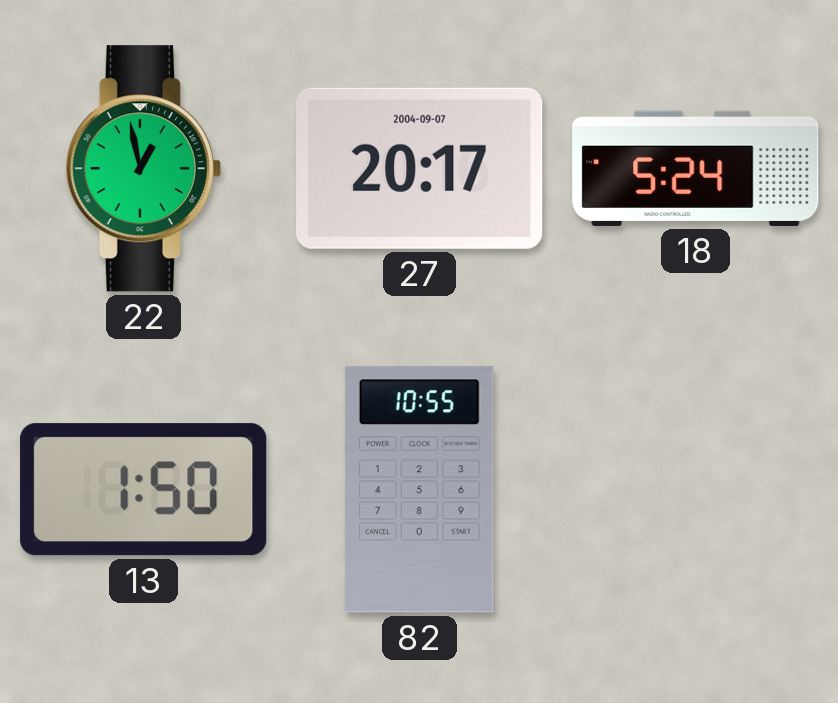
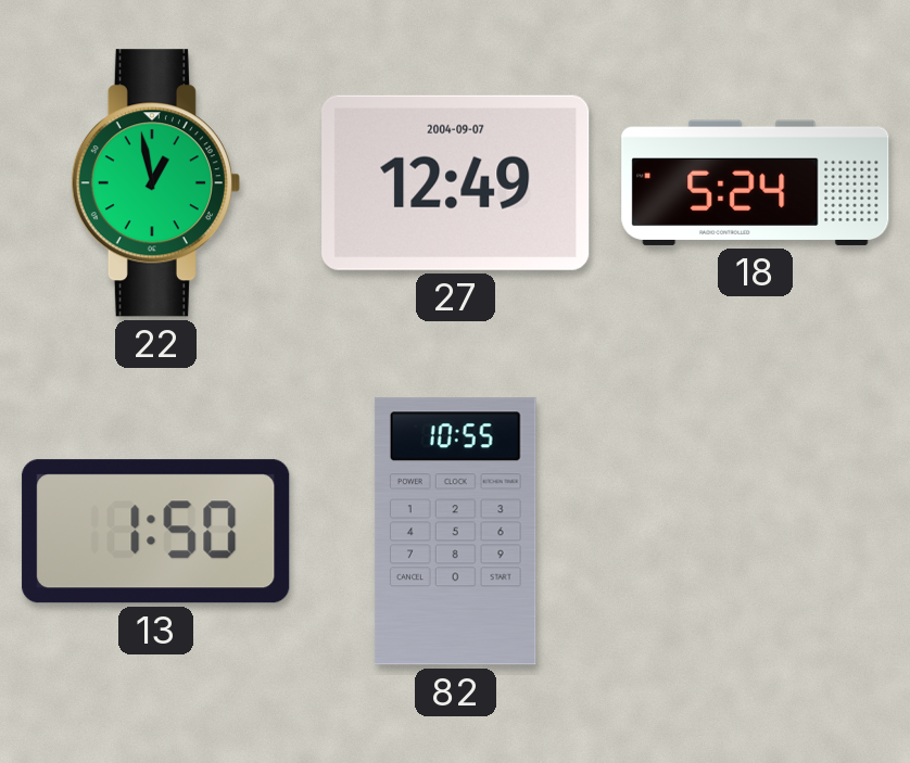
27: 20:17 -> 12:49
